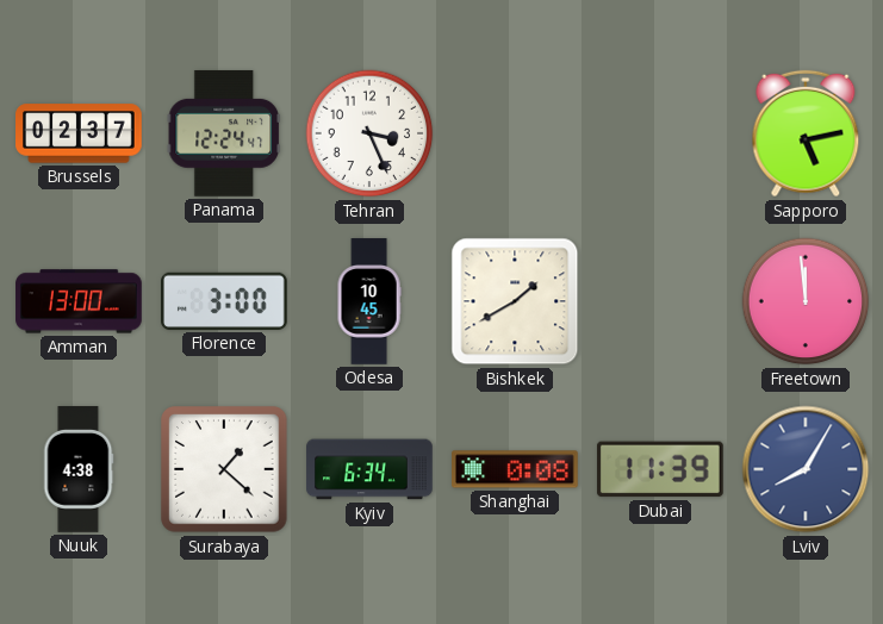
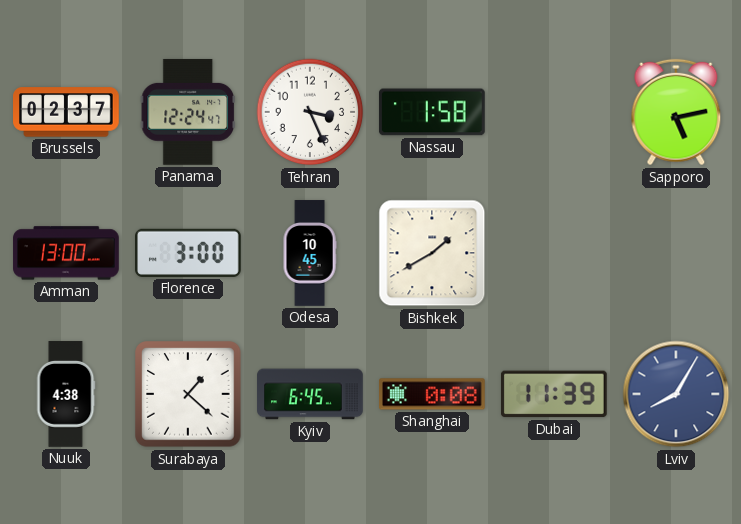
Nassau: none -> 1:58
Freetown: 11:59 -> none
Kyiv: 6:34 -> 6:45
